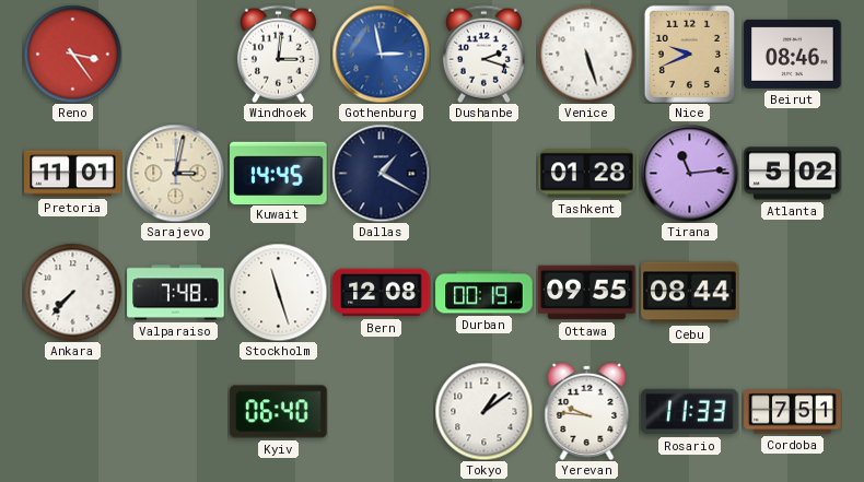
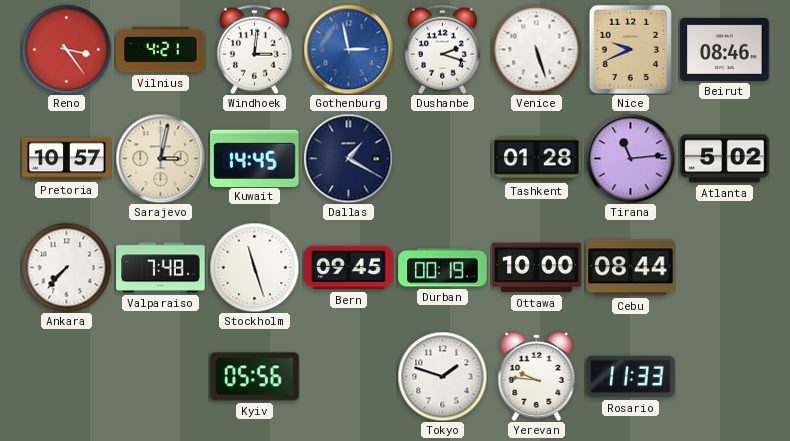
Vilnius: none -> 4:21
Pretoria: 11:01 -> 10:57
Bern: 12:08 -> 09:45
Ottawa: 09:55 -> 10:00
Kyiv: 06:40 -> 05:56
Tokyo: 1:09 -> 1:48
Cordoba: 7:51 -> none
